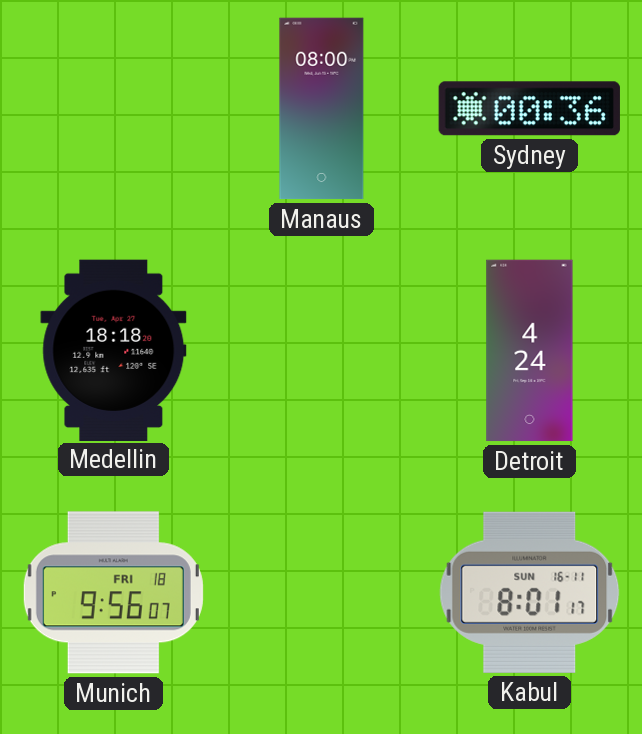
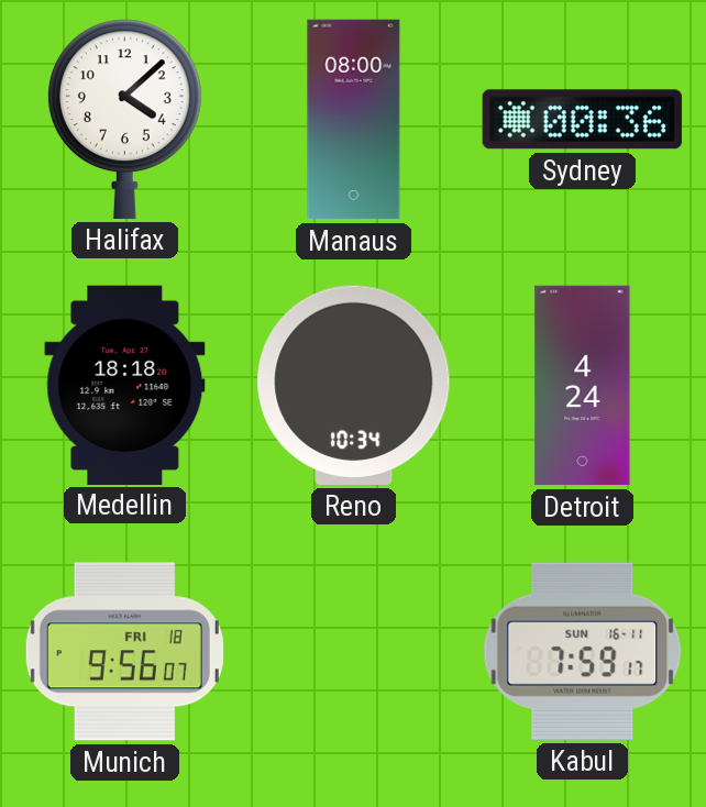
Halifax: none -> 4:08
Reno: none -> 10:34
Kabul: 8:01 -> 7:59
